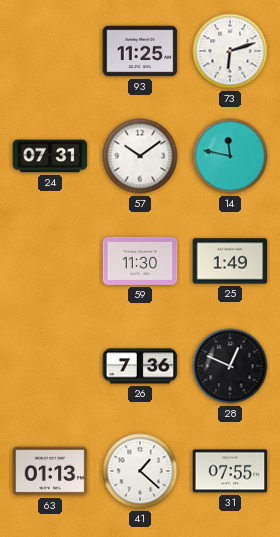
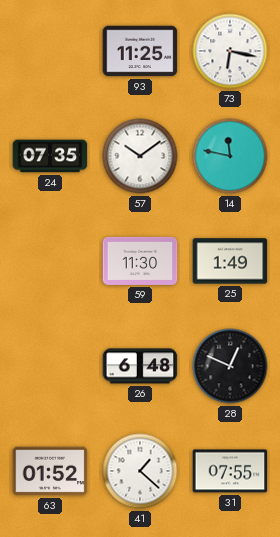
73: 6:12 -> 6:17
24: 07:31 -> 07:35
26: 7:36 -> 6:48
63: 01:13 -> 01:52
